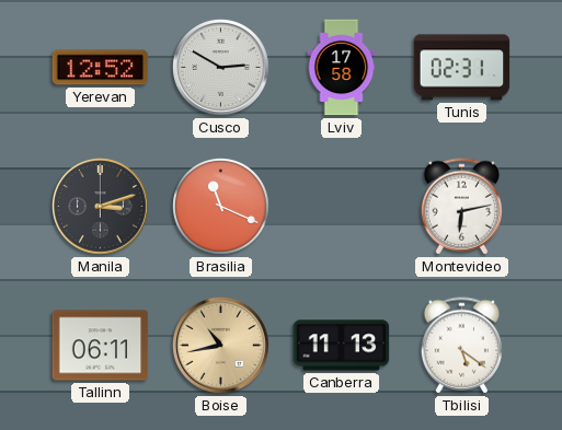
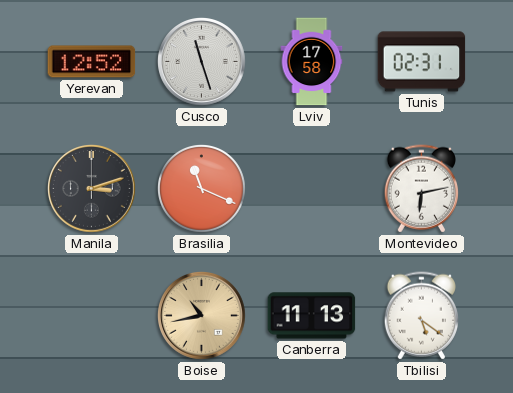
Cusco: 2:50 -> 11:27
Tallinn: 06:11 -> none
